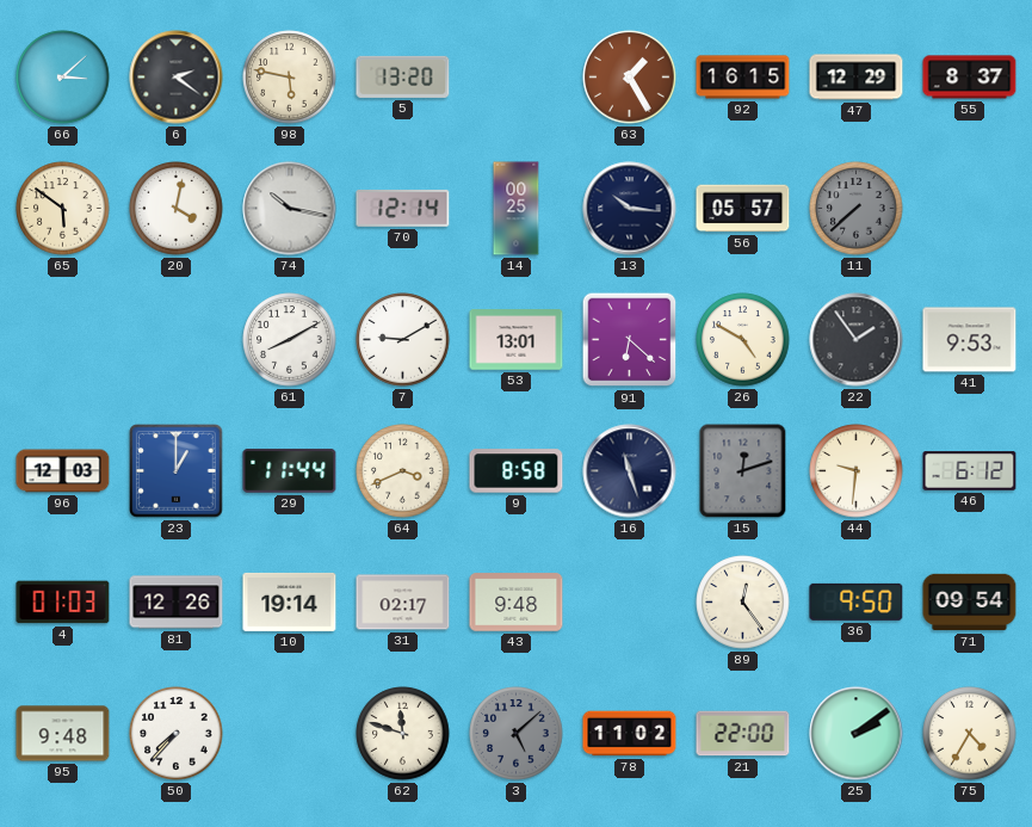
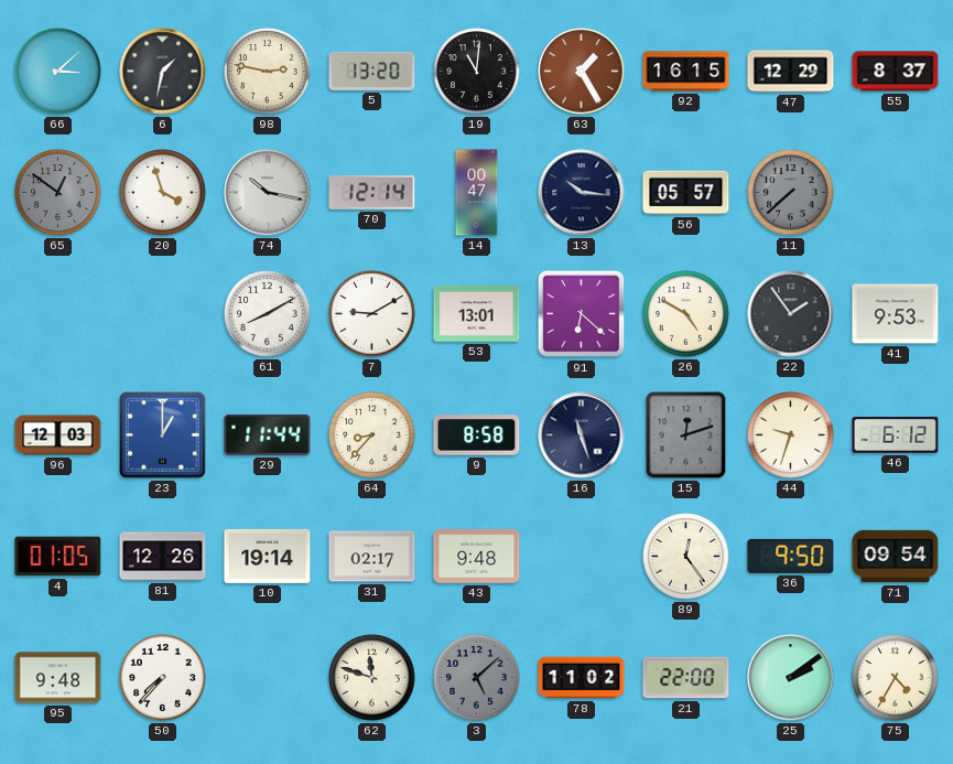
6: 2:21 -> 1:32
98: 5:47 -> 2:47
19: none -> 11:01
65: 5:51 -> 12:51
65 dial: cream -> grey
20: 4:02 -> 3:57
14: 00:25 -> 00:47
64: 3:41 -> 8:37
44: 9:31 -> 9:33
4: 01:03 -> 01:05
